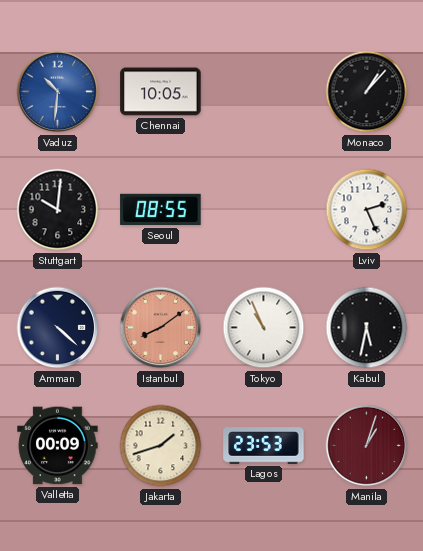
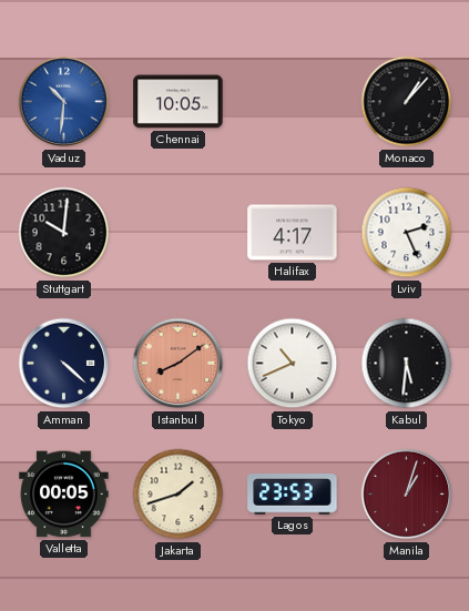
Seoul: 08:55 -> none
Halifax: none -> 4:17
Tokyo: 10:56 -> 10:41
Kabul: 5:32 -> 5:31
Valletta: 00:09 -> 00:05
